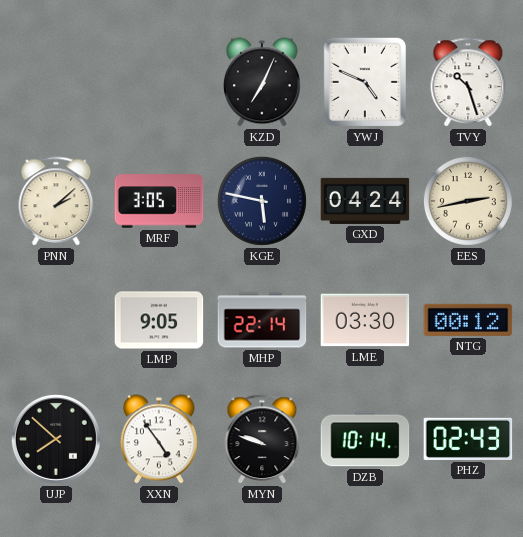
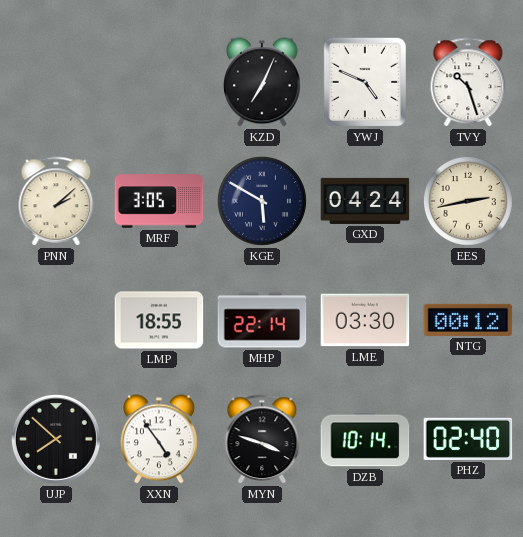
KGE: 5:47 -> 5:50
LMP: 9:05 -> 18:55
MYN: 9:48 -> 3:48
PHZ: 02:43 -> 02:40
